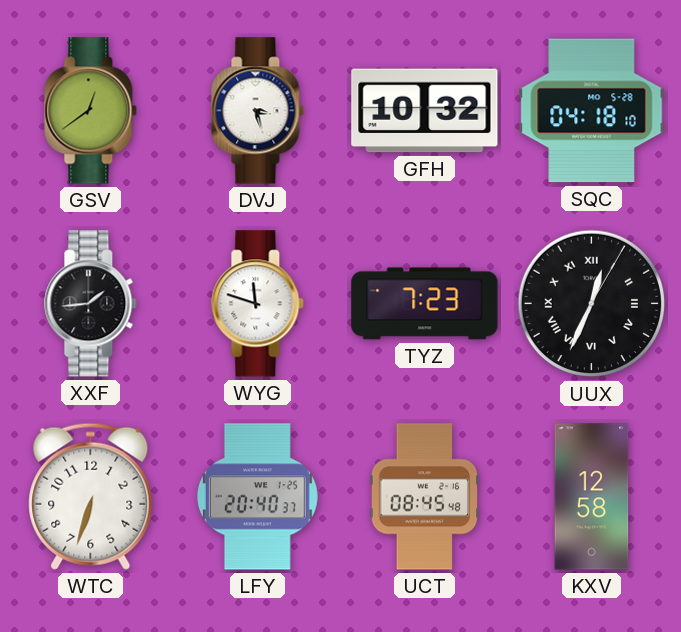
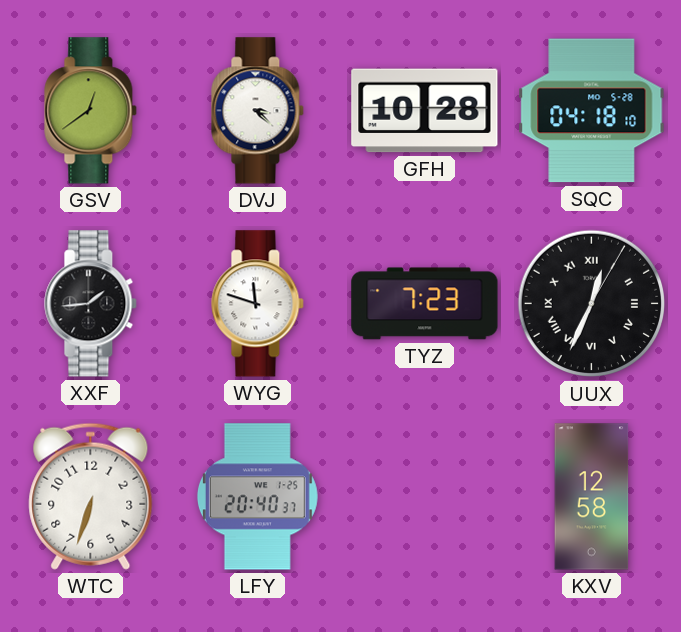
DVJ: 3:27 -> 3:22
GFH: 10:32 -> 10:28
UCT: 08:45 -> none
